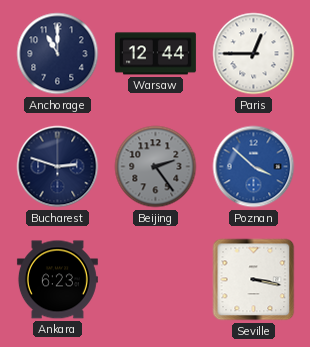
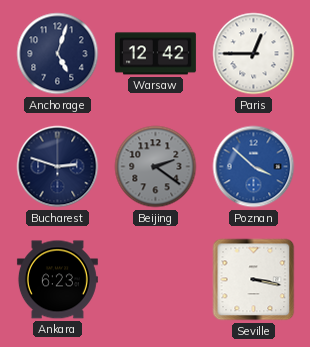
Anchorage: 11:00 -> 5:03
Warsaw: 12:44 -> 12:42
Beijing: 2:24 -> 2:21
